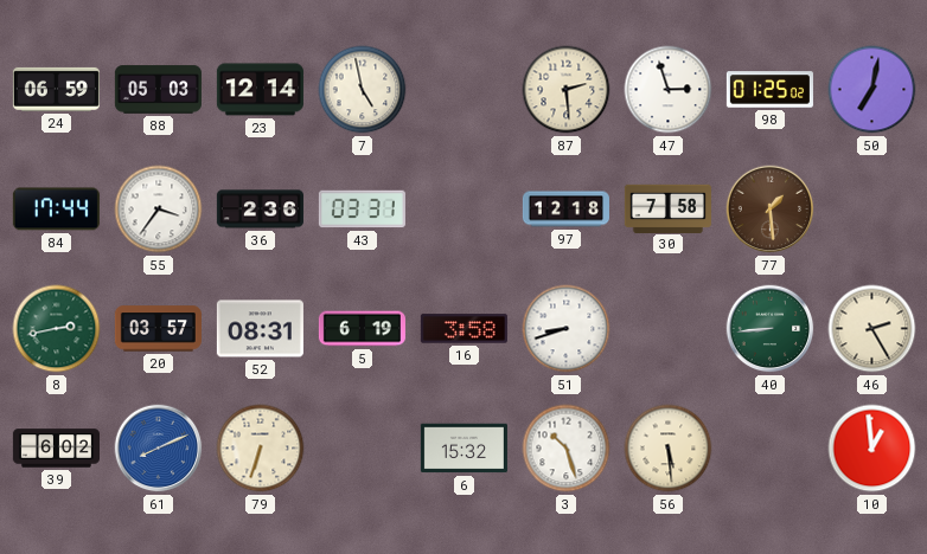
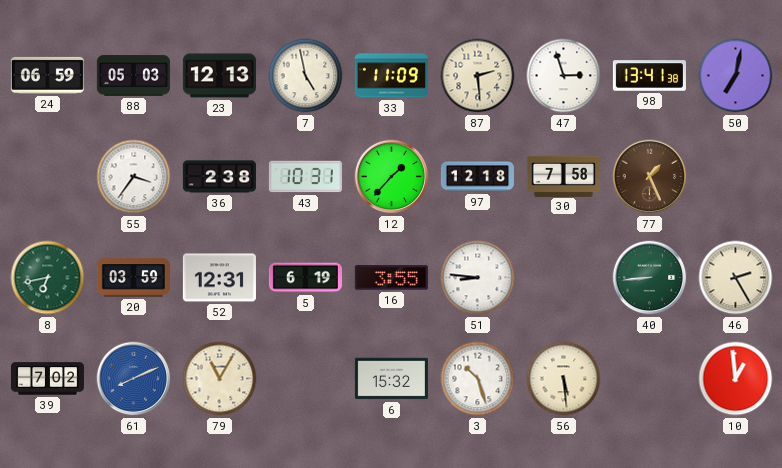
23: 12:14 -> 12:13
33: none -> 11:09
98: 01:25 -> 13:41
84: 17:44 -> none
36: 2:36 -> 2:38
43: 03:31 -> 10:31
12: none -> 1:37
77: 1:29 -> 1:26
8: 2:43 -> 6:43
20: 03:57 -> 03:59
52: 08:31 -> 12:31
16: 3:58 -> 3:55
51: 8:42 -> 8:46
39: 6:02 -> 7:02
79: 6:33 -> 11:05
